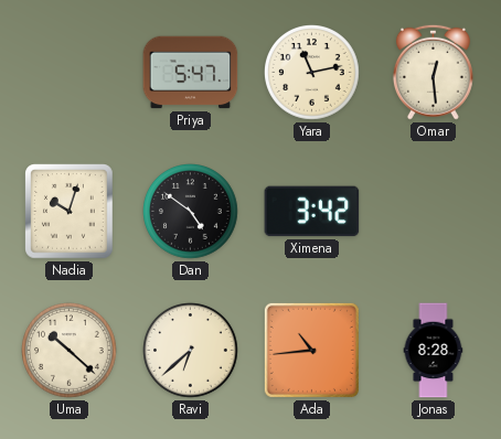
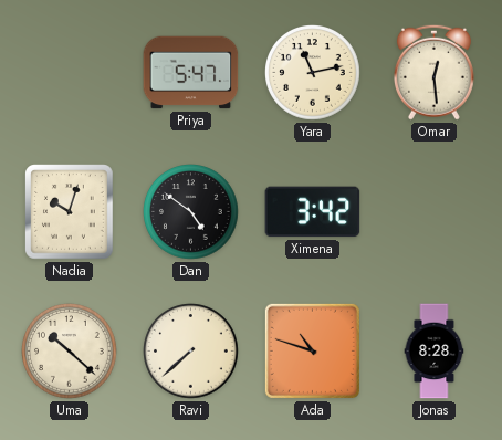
Ravi: 6:38 -> 7:38
Ada: 10:44 -> 10:48
